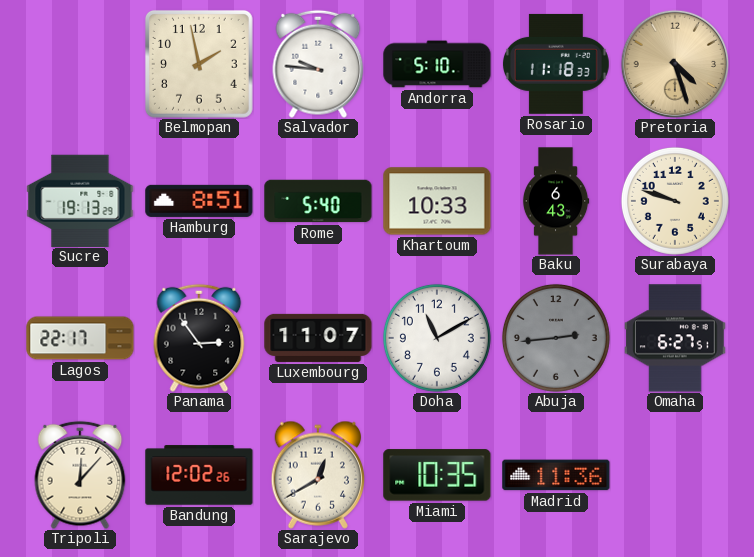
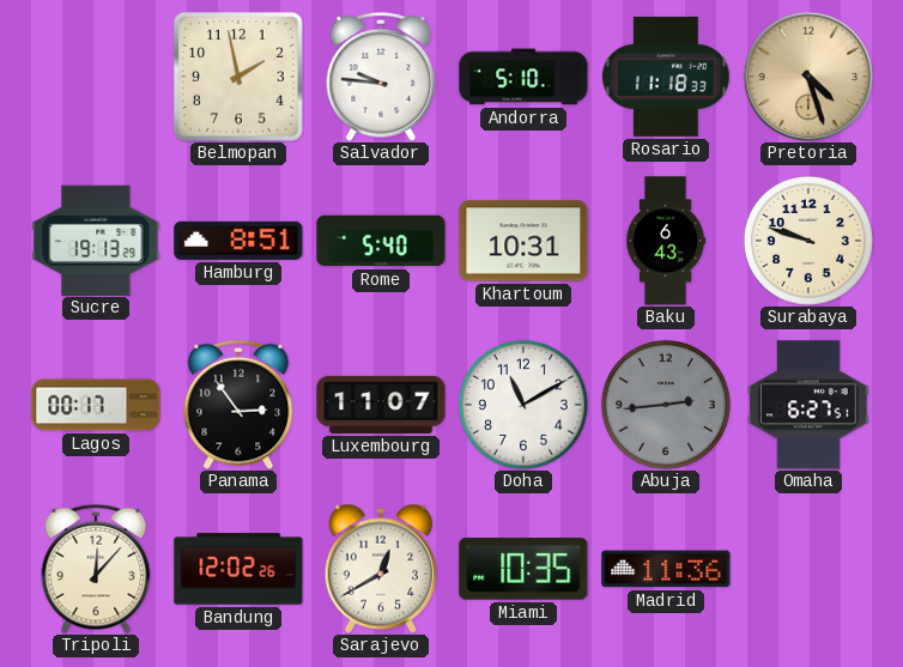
Khartoum: 10:33 -> 10:31
Lagos: 22:17 -> 00:17
